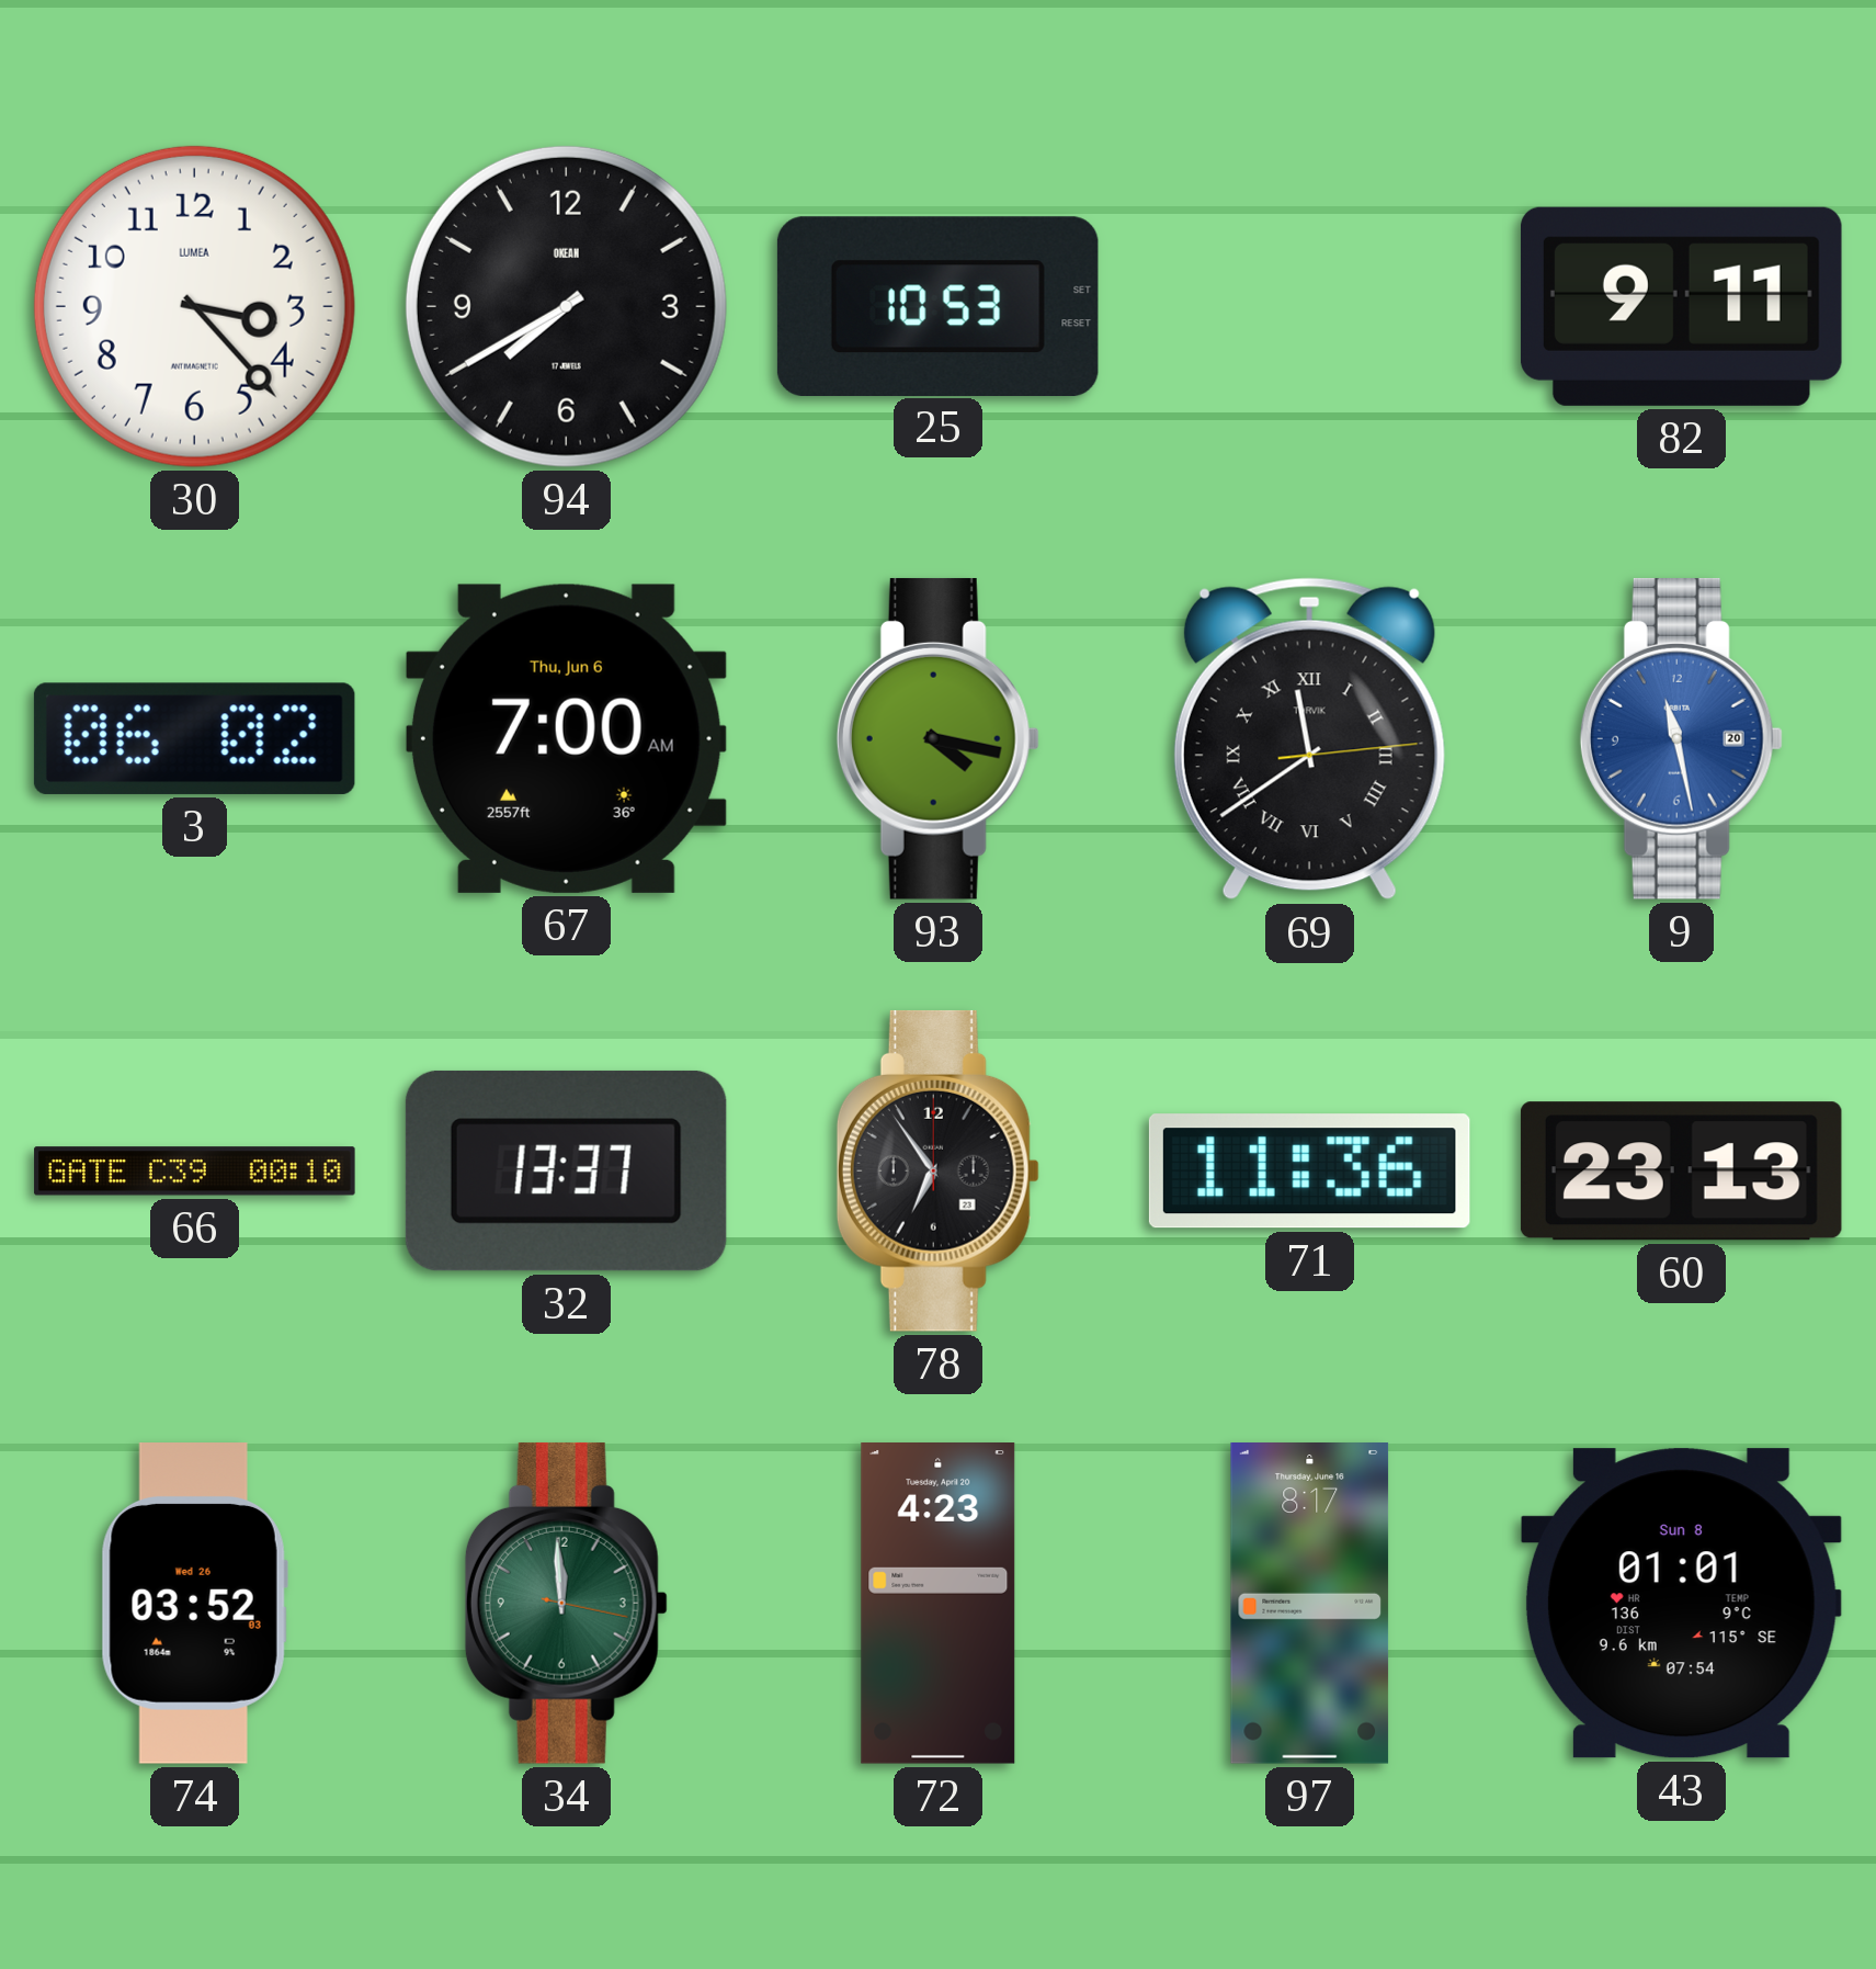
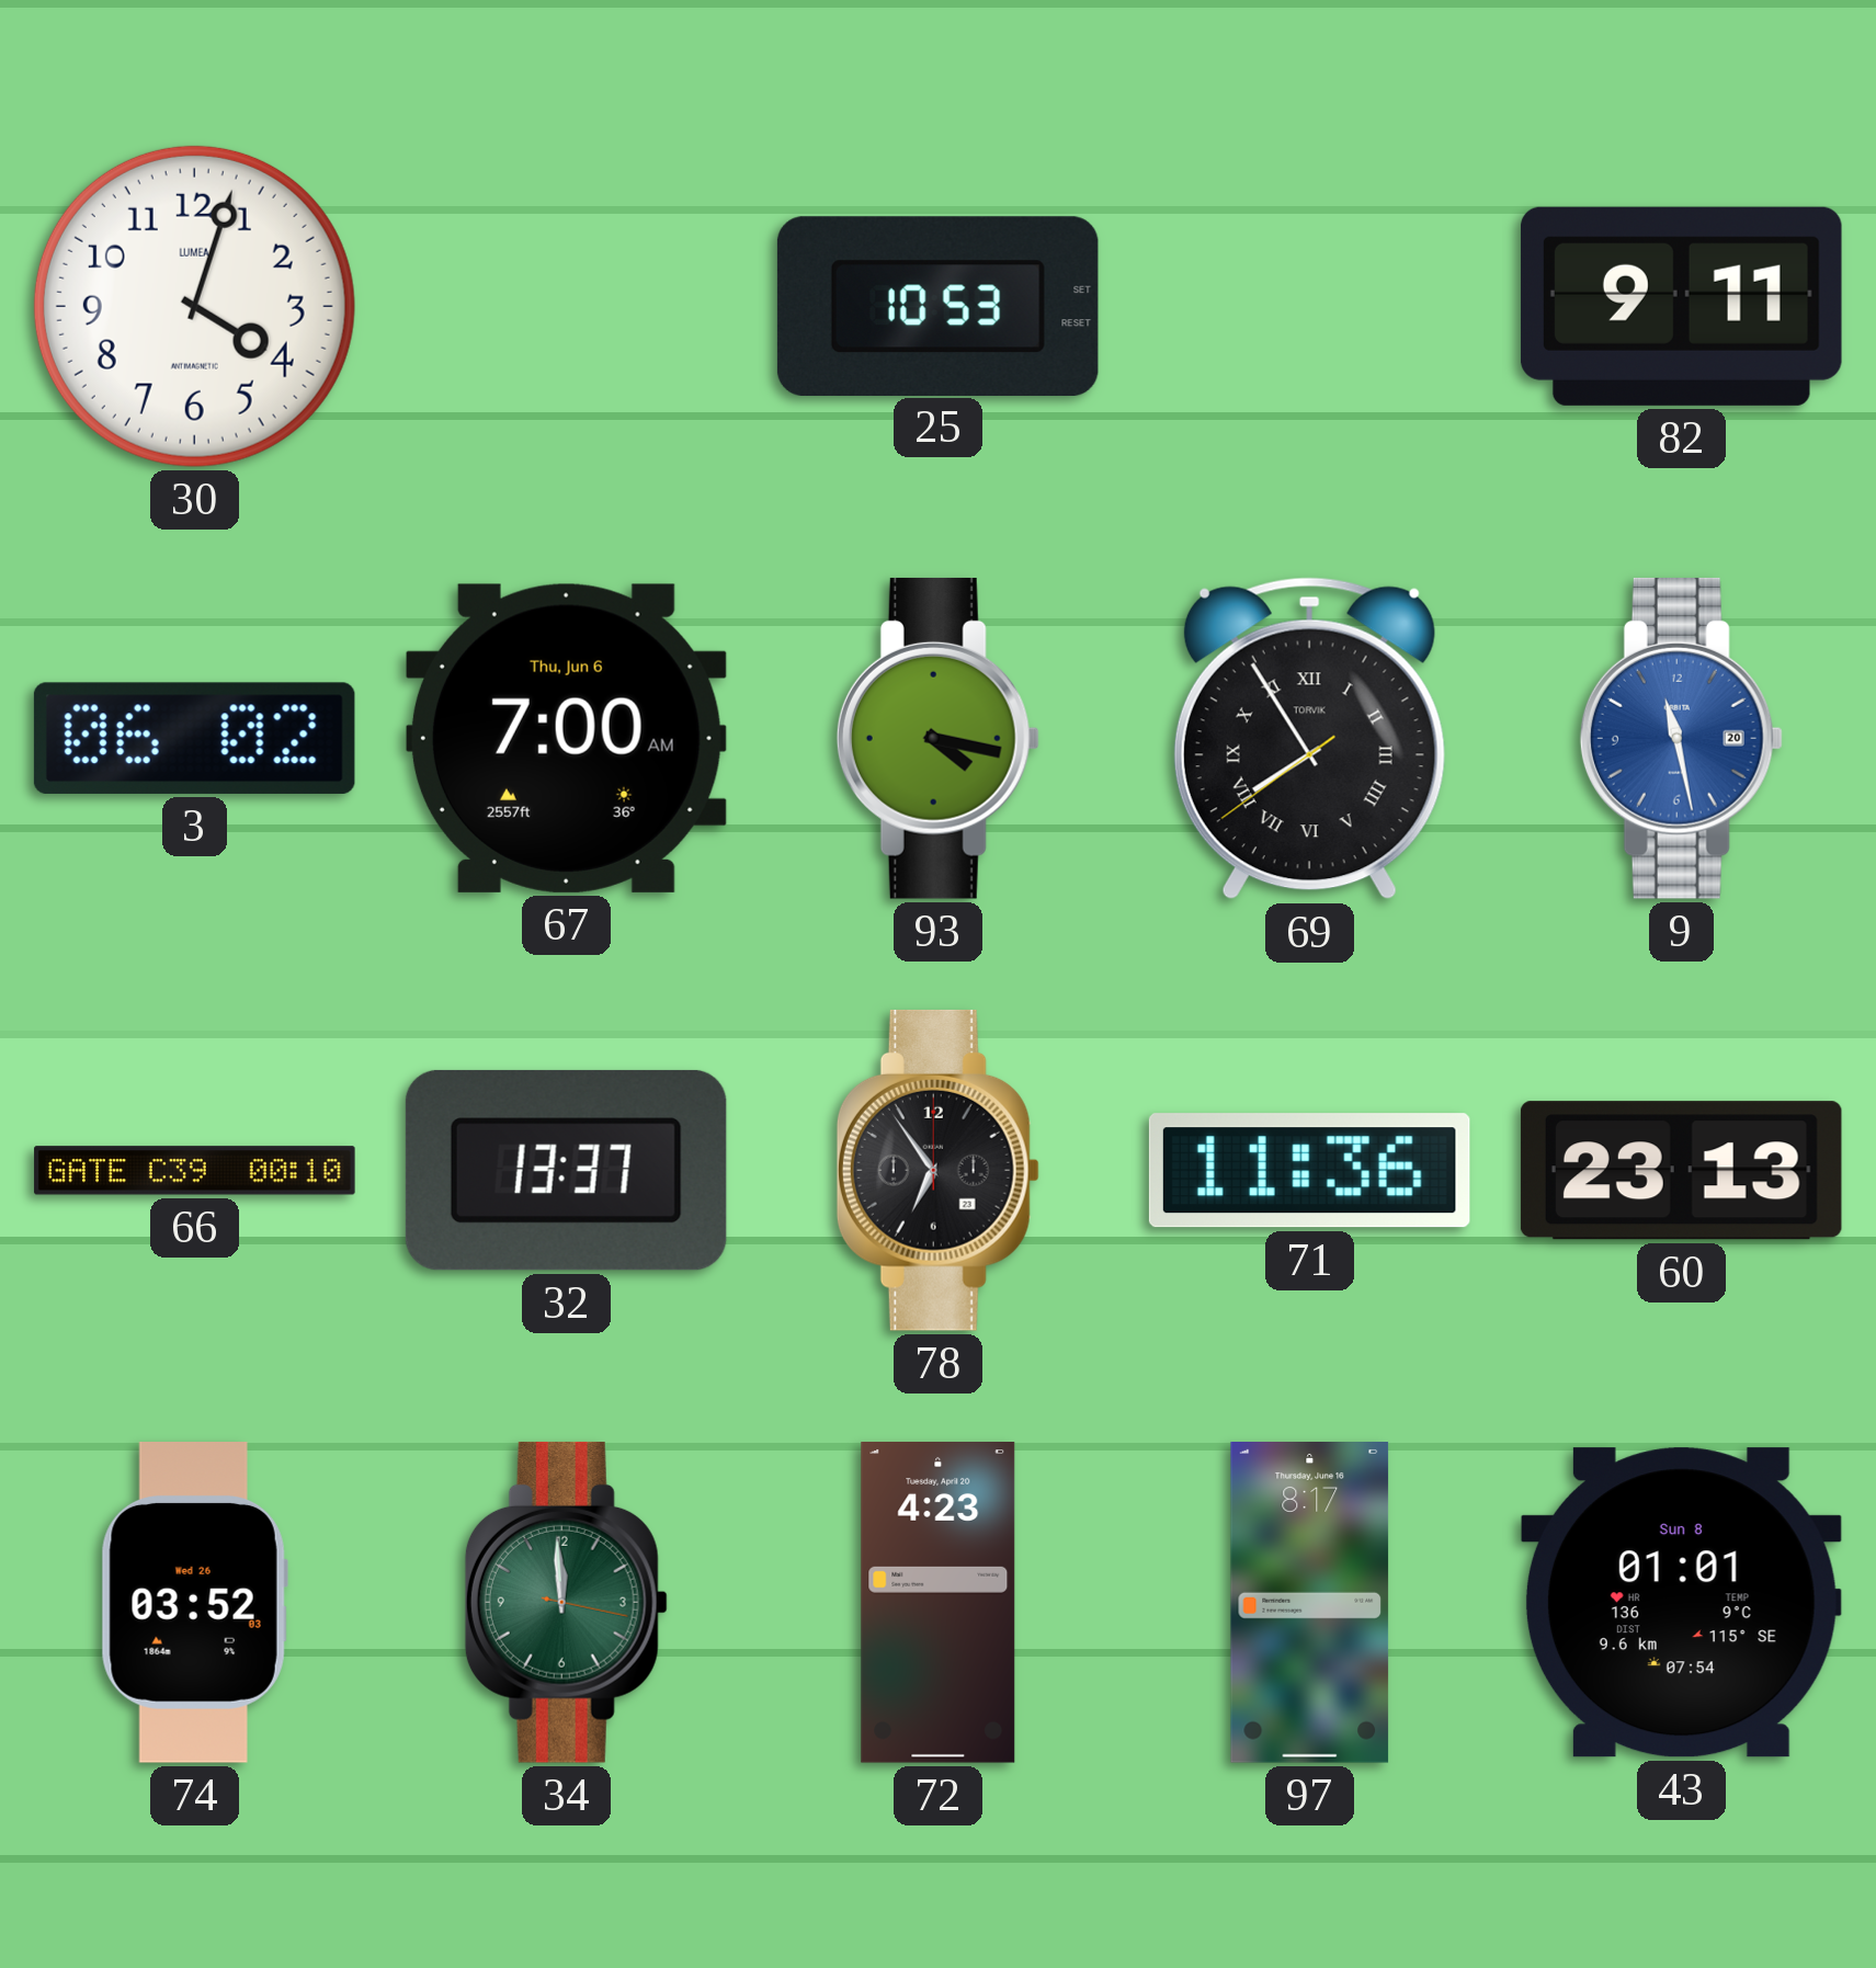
30: 3:23 -> 4:03
94: 7:40 -> none
69: 11:39 -> 7:54
